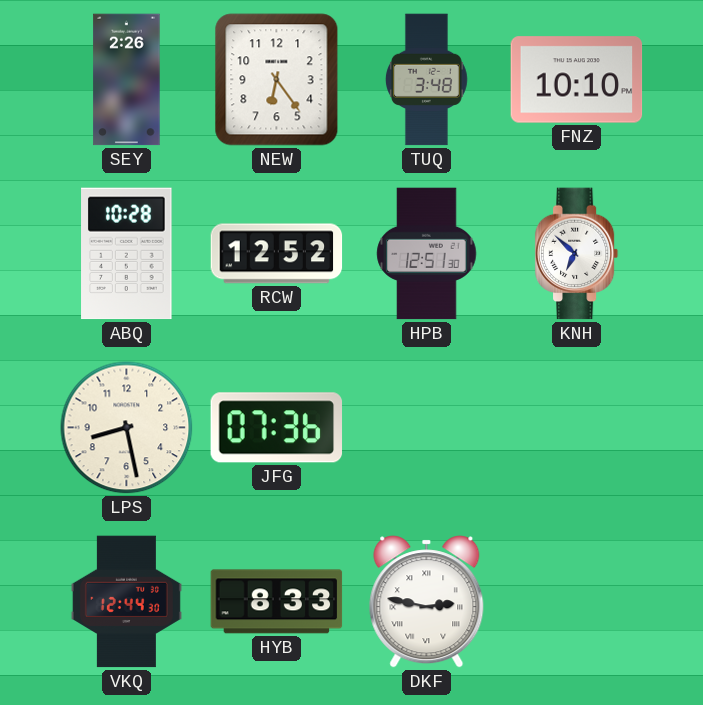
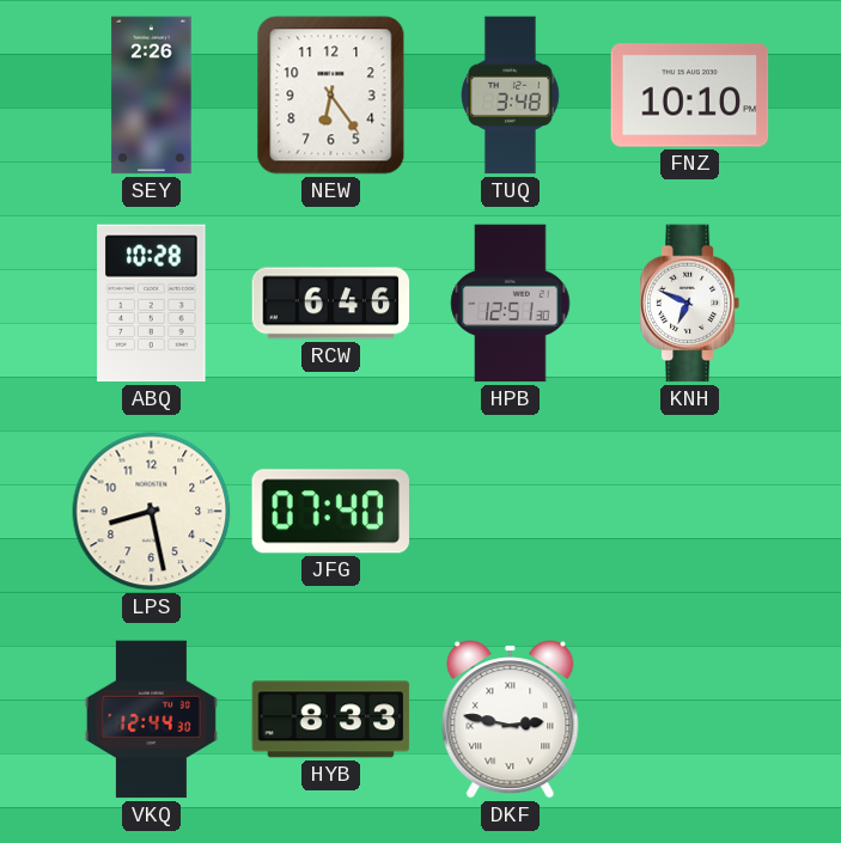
RCW: 12:52 -> 6:46
KNH: 6:52 -> 6:49
JFG: 07:36 -> 07:40
